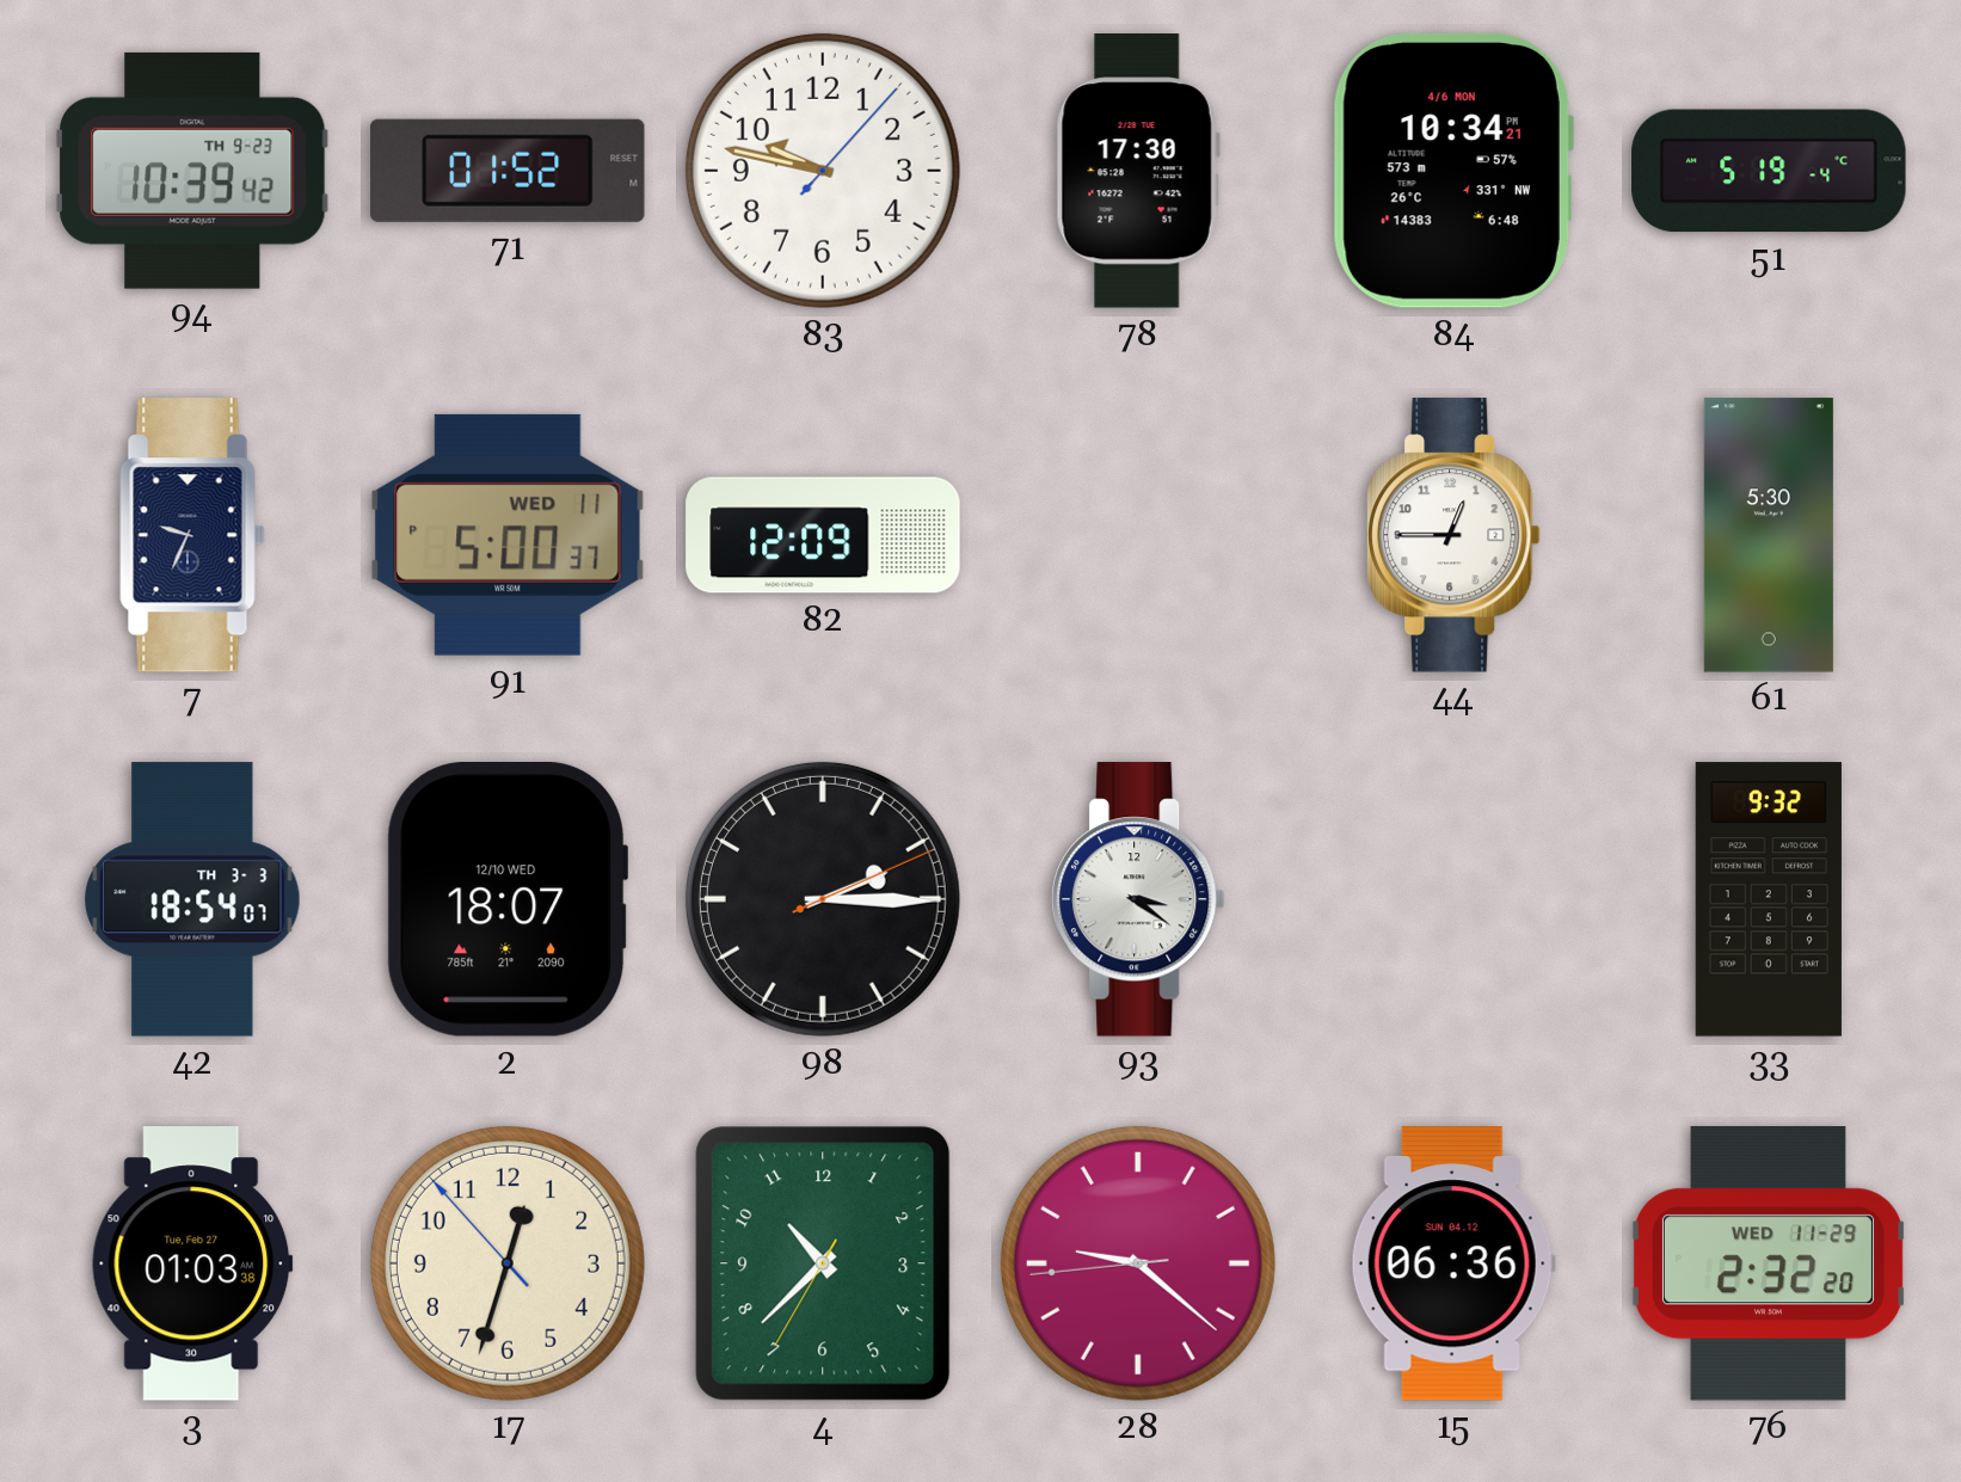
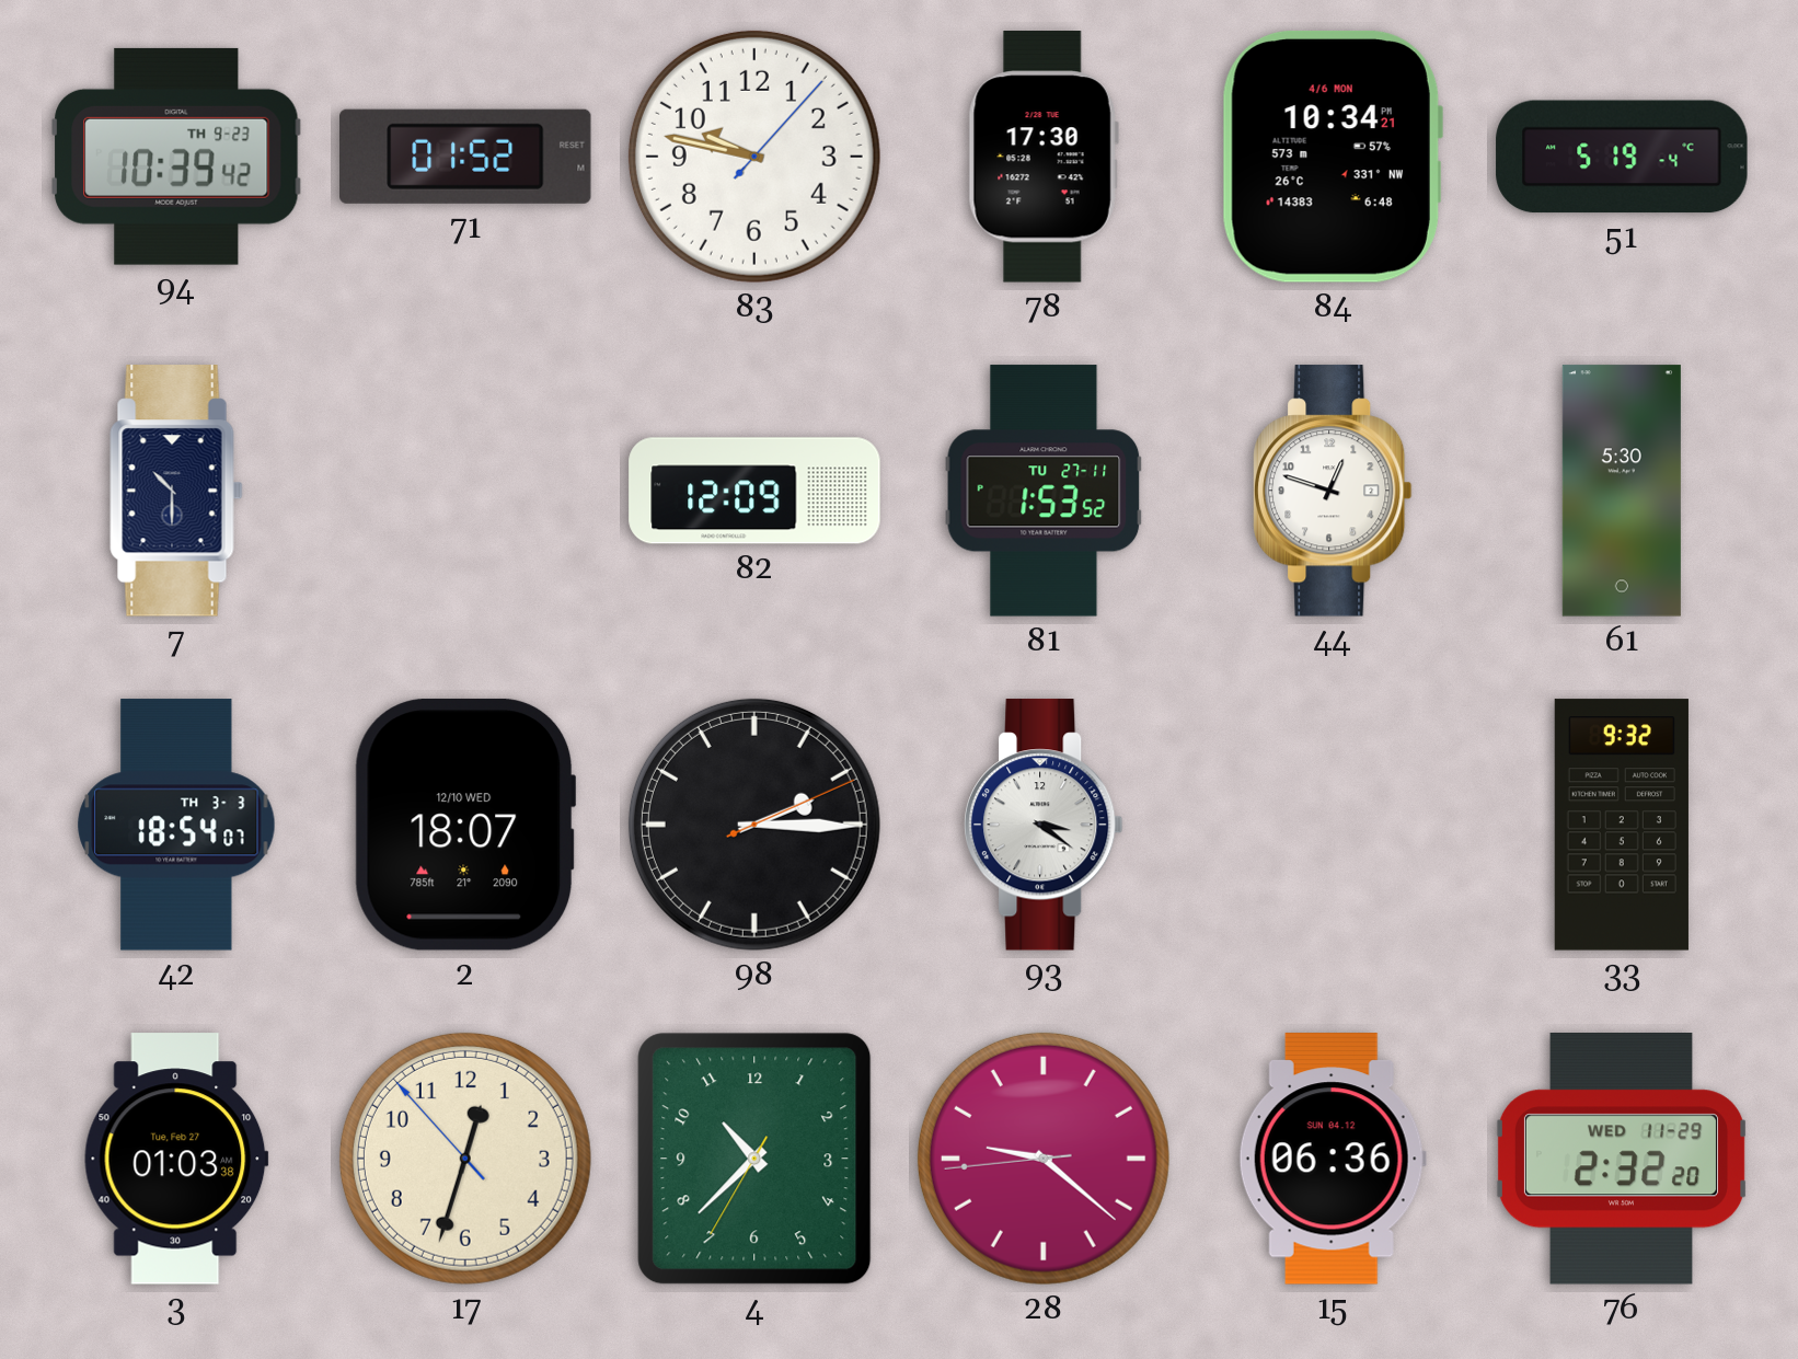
7: 9:34 -> 10:30
91: 5:00 -> none
81: none -> 1:53
44: 12:45 -> 12:48
